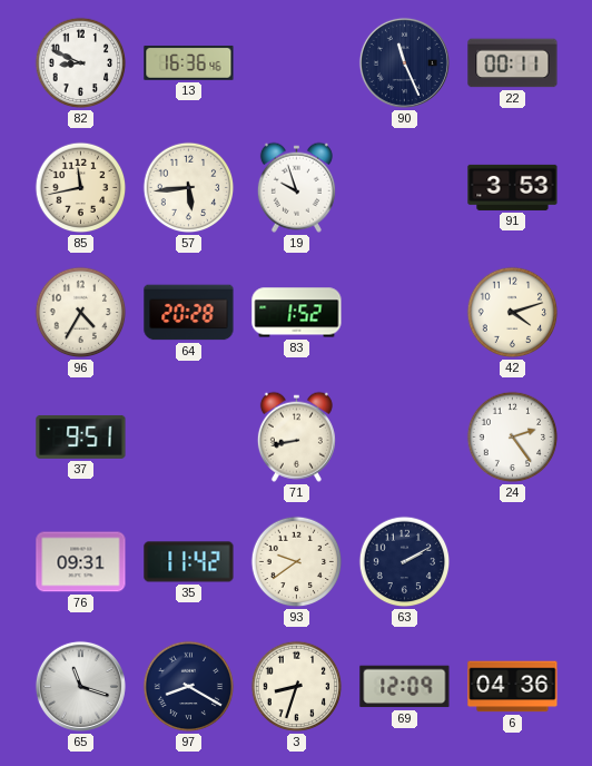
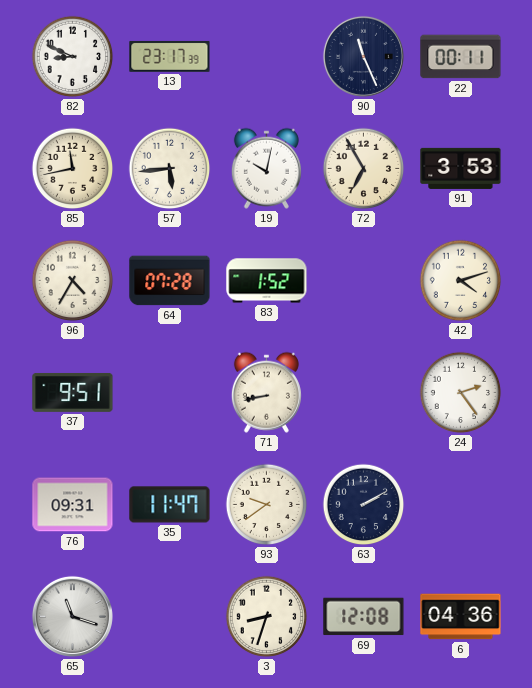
13: 16:36 -> 23:17
19: 9:57 -> 10:02
72: none -> 6:55
64: 20:28 -> 07:28
35: 11:42 -> 11:47
97: 8:20 -> none
69: 12:09 -> 12:08
